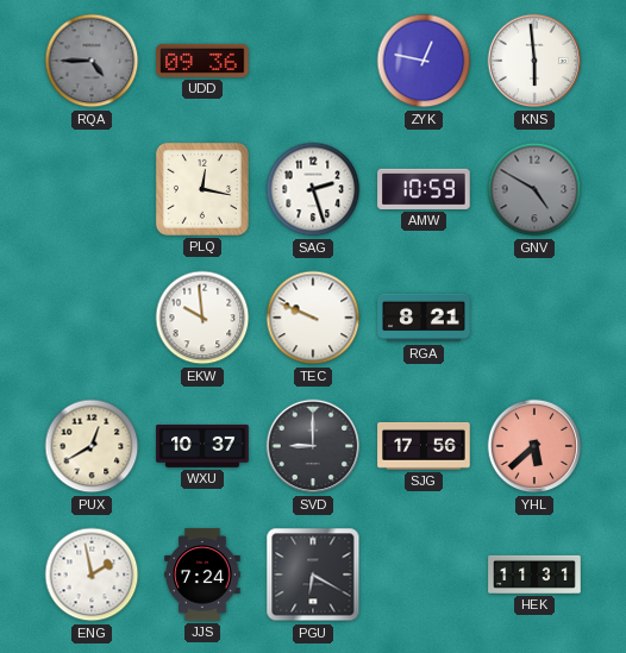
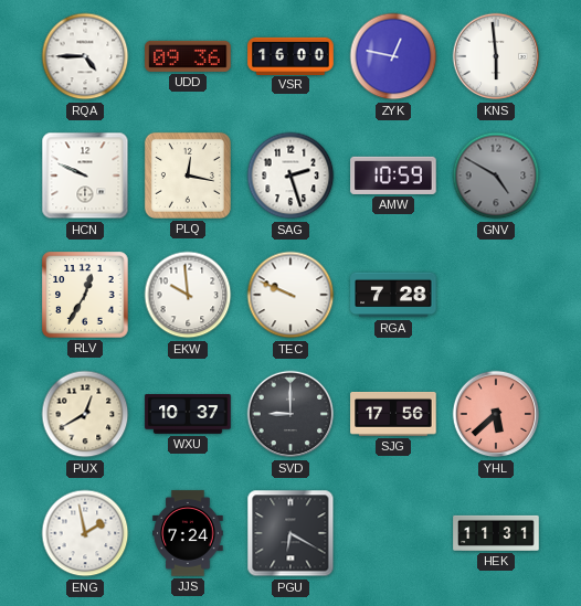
RQA dial: grey -> white
VSR: none -> 16:00
HCN: none -> 9:49
RLV: none -> 12:35
RGA: 8:21 -> 7:28
